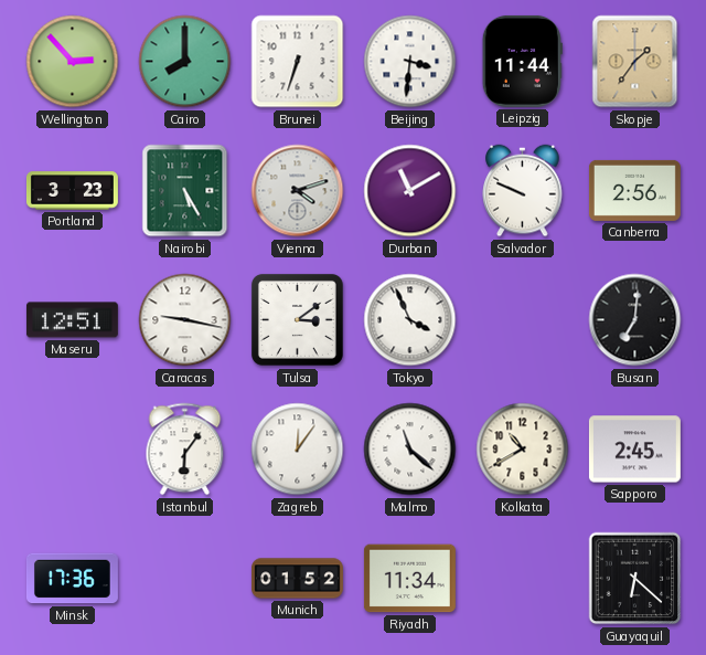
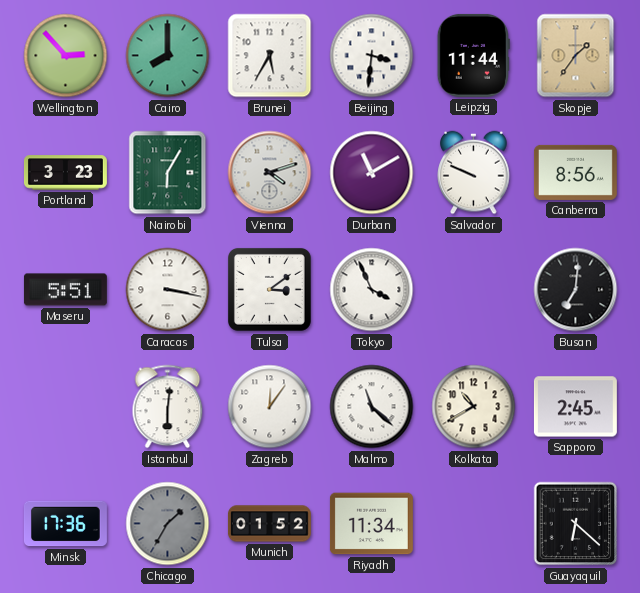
Brunei: 6:33 -> 5:35
Nairobi: 5:25 -> 6:05
Canberra: 2:56 -> 8:56
Maseru: 12:51 -> 5:51
Caracas: 9:17 -> 3:17
Istanbul: 6:06 -> 6:01
Chicago: none -> 1:35
